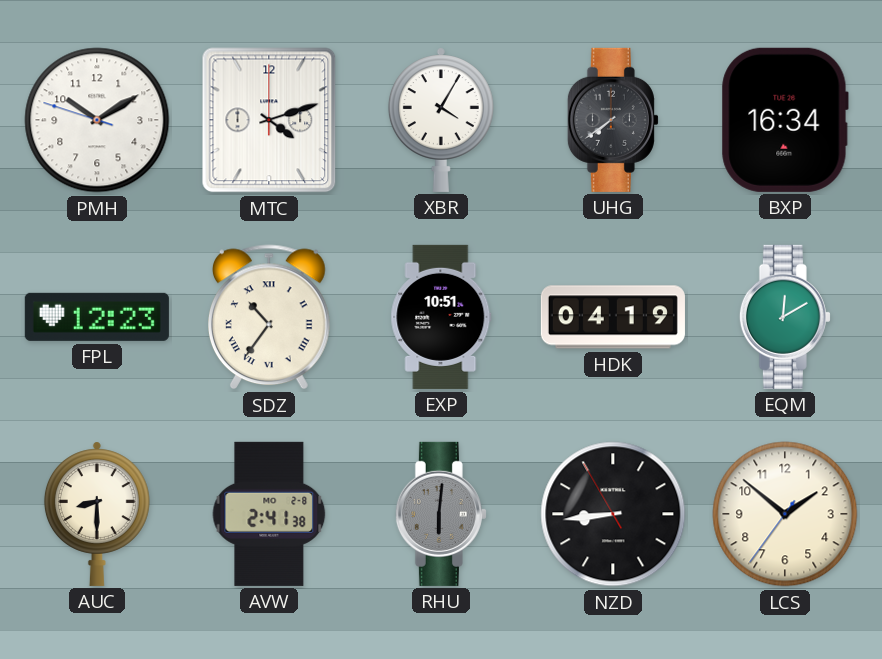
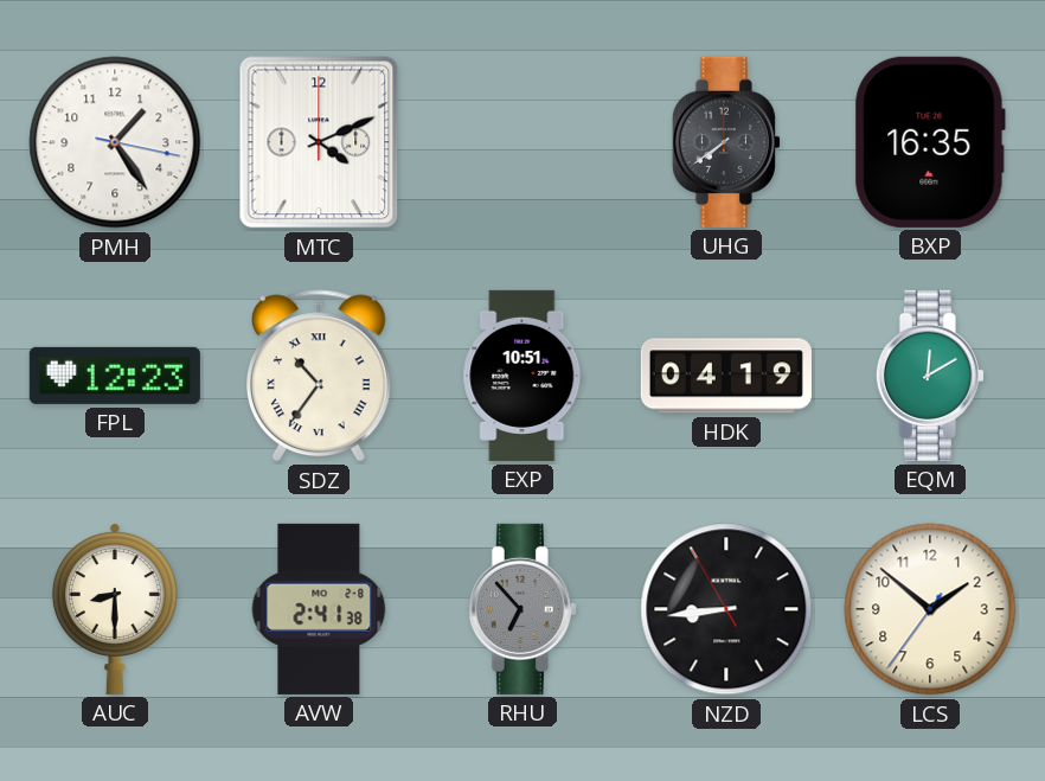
PMH: 10:09 -> 1:24
MTC: 4:12 -> 4:11
XBR: 4:05 -> none
BXP: 16:34 -> 16:35
RHU: 6:01 -> 6:53
